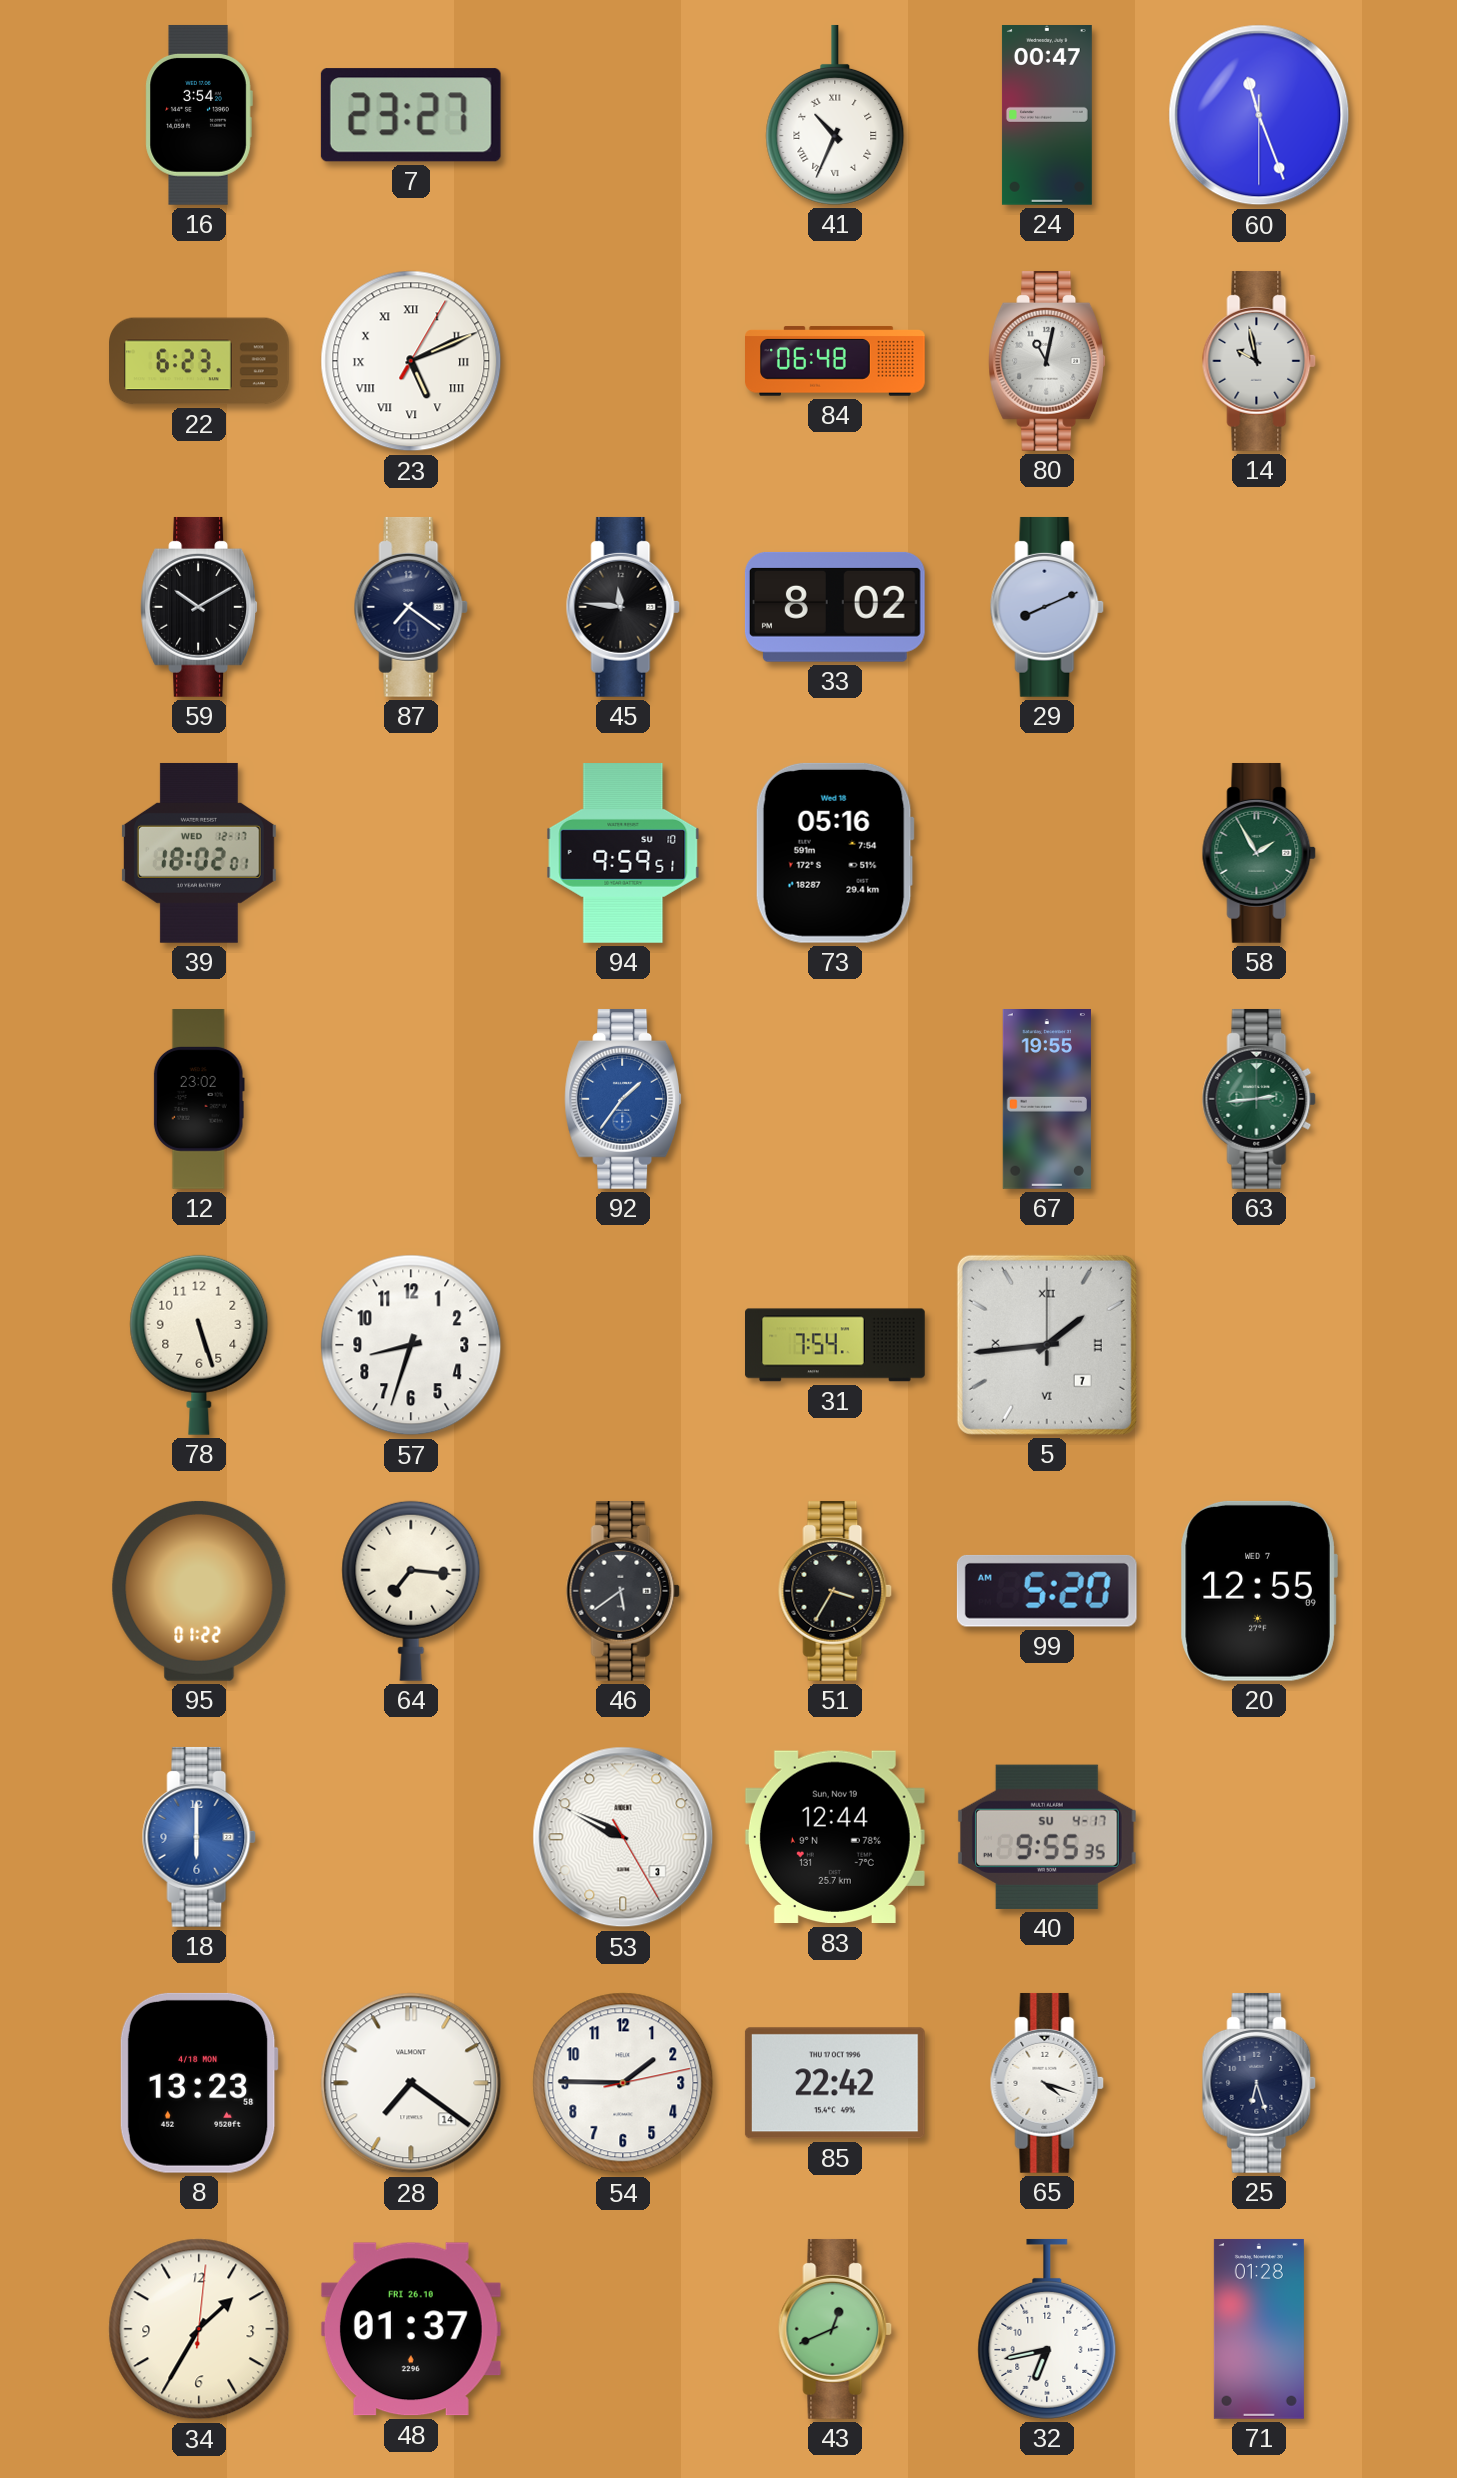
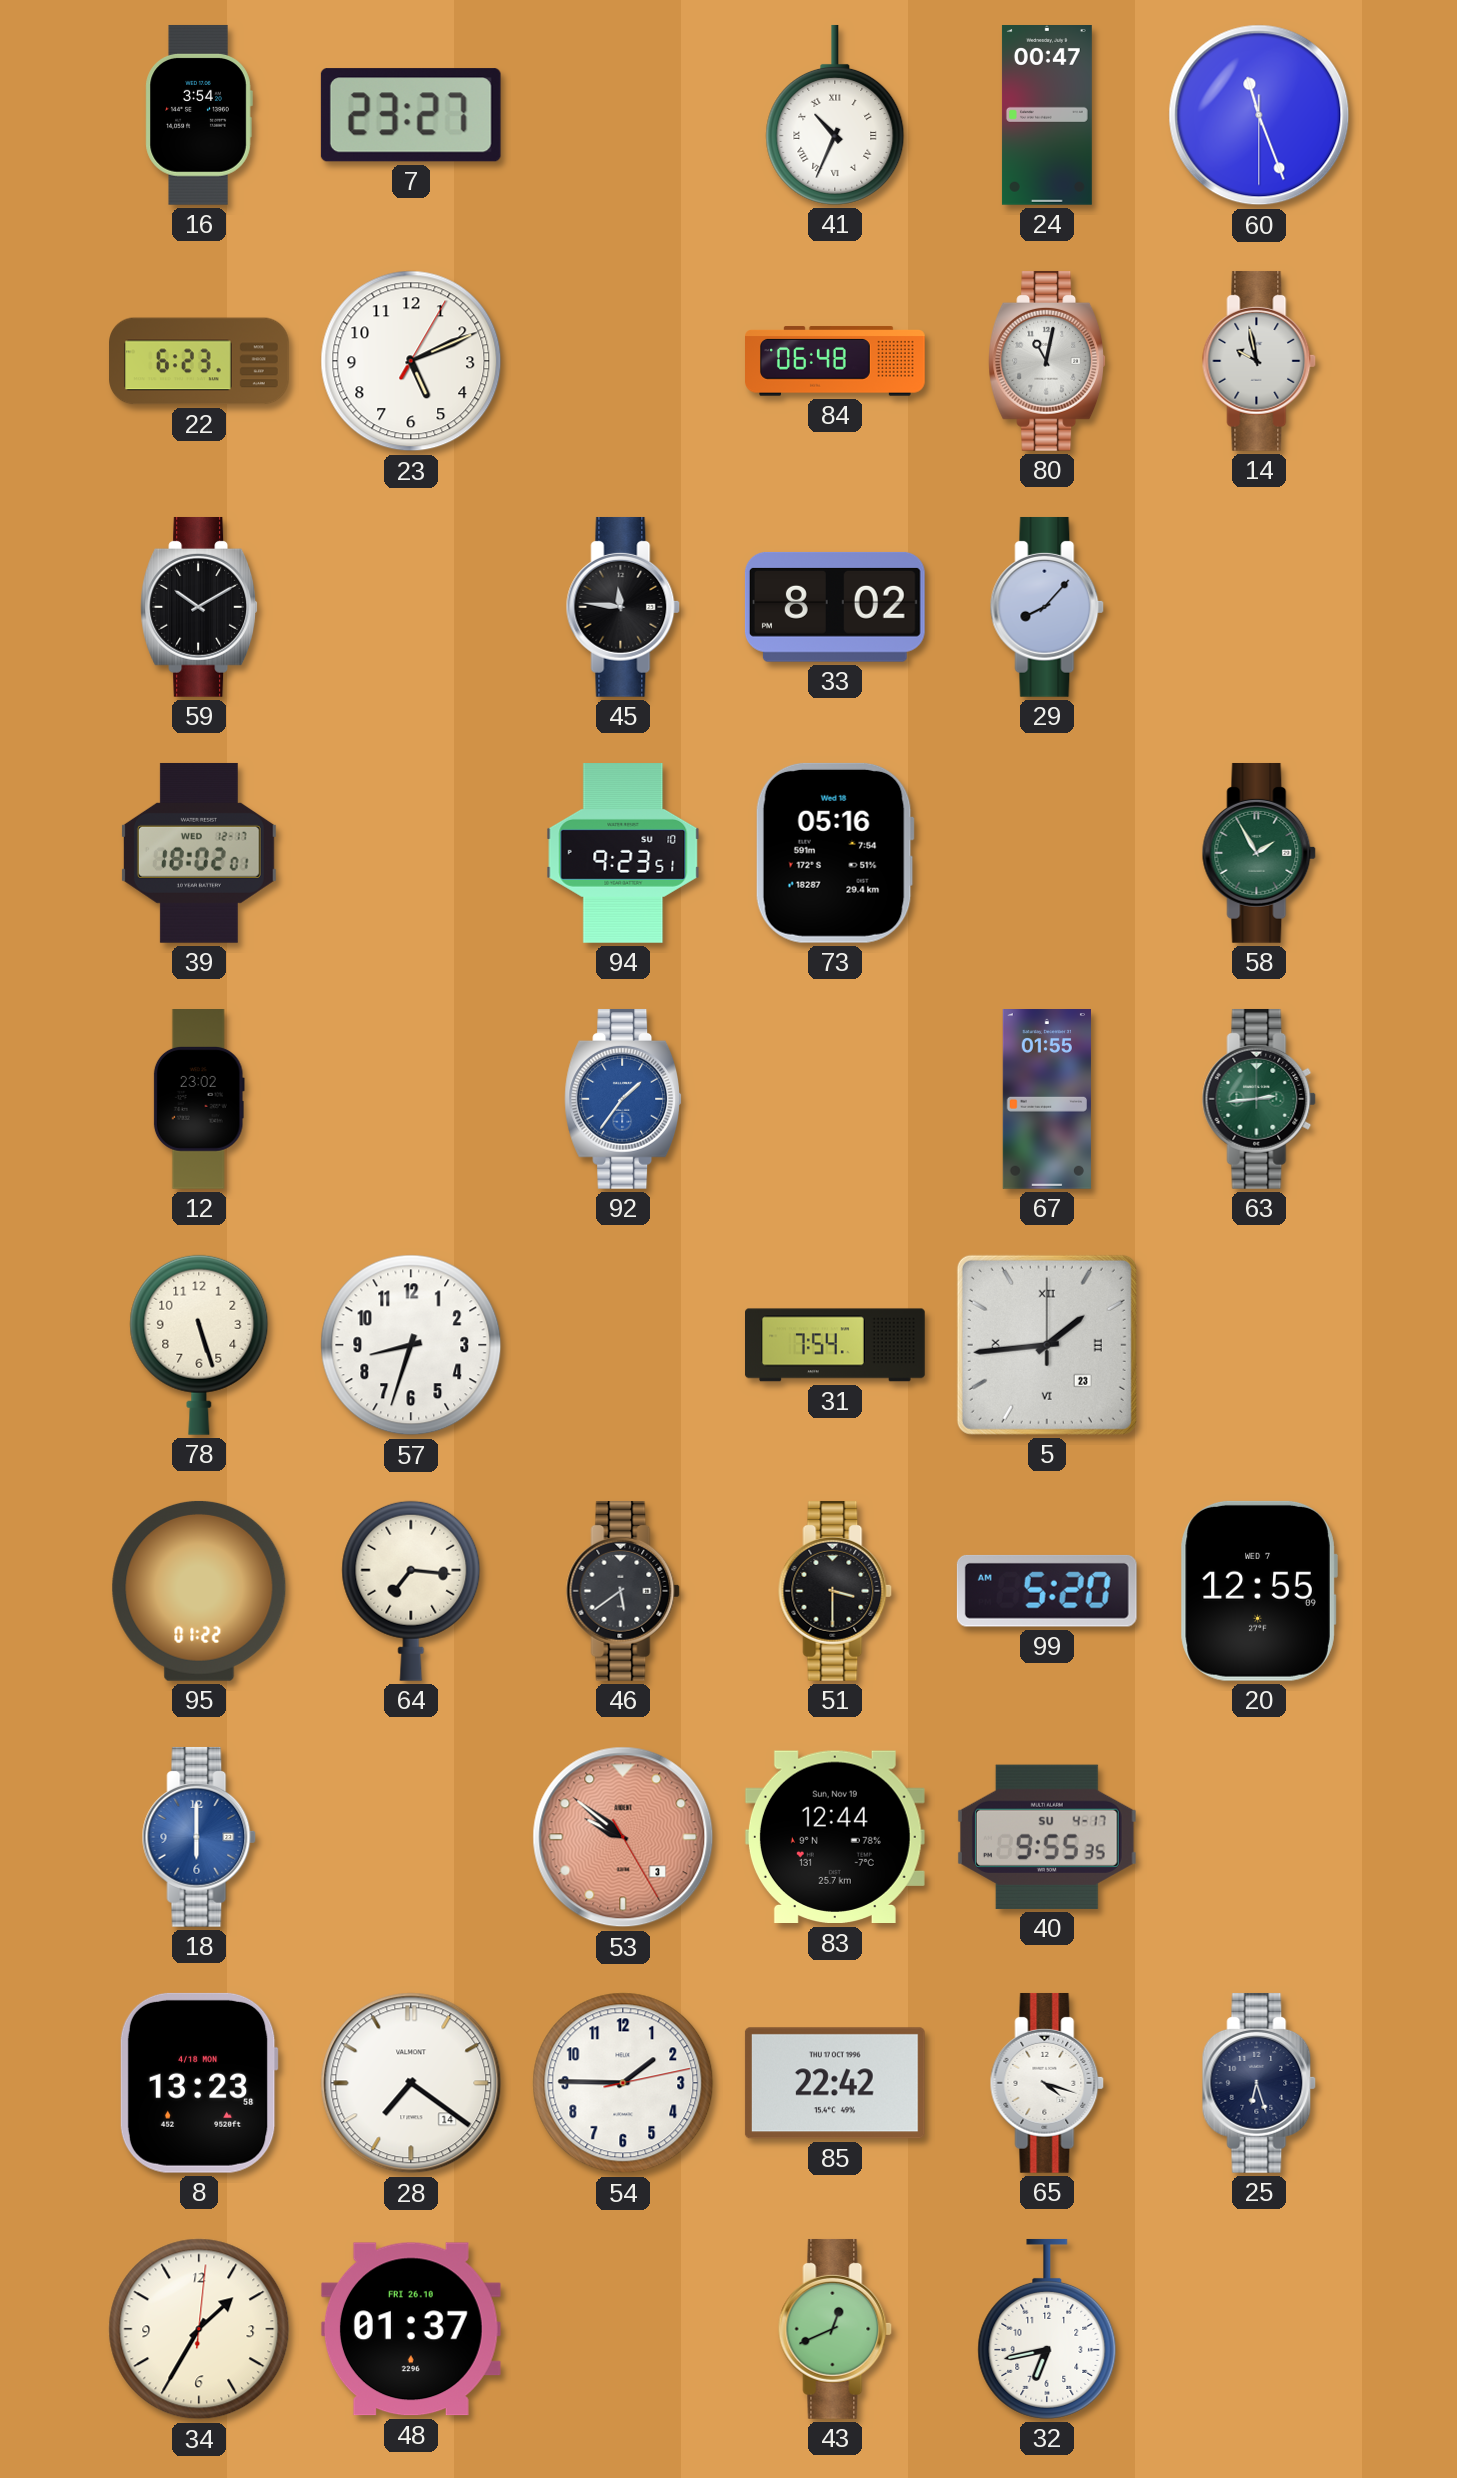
23 numerals: Roman -> Arabic
87: 7:21 -> none
29: 8:11 -> 8:07
94: 9:59 -> 9:23
67: 19:55 -> 01:55
5 date: 7 -> 23
51: 3:35 -> 3:30
53: 9:49 -> 9:51
53 dial: white -> salmon
71: 01:28 -> none
